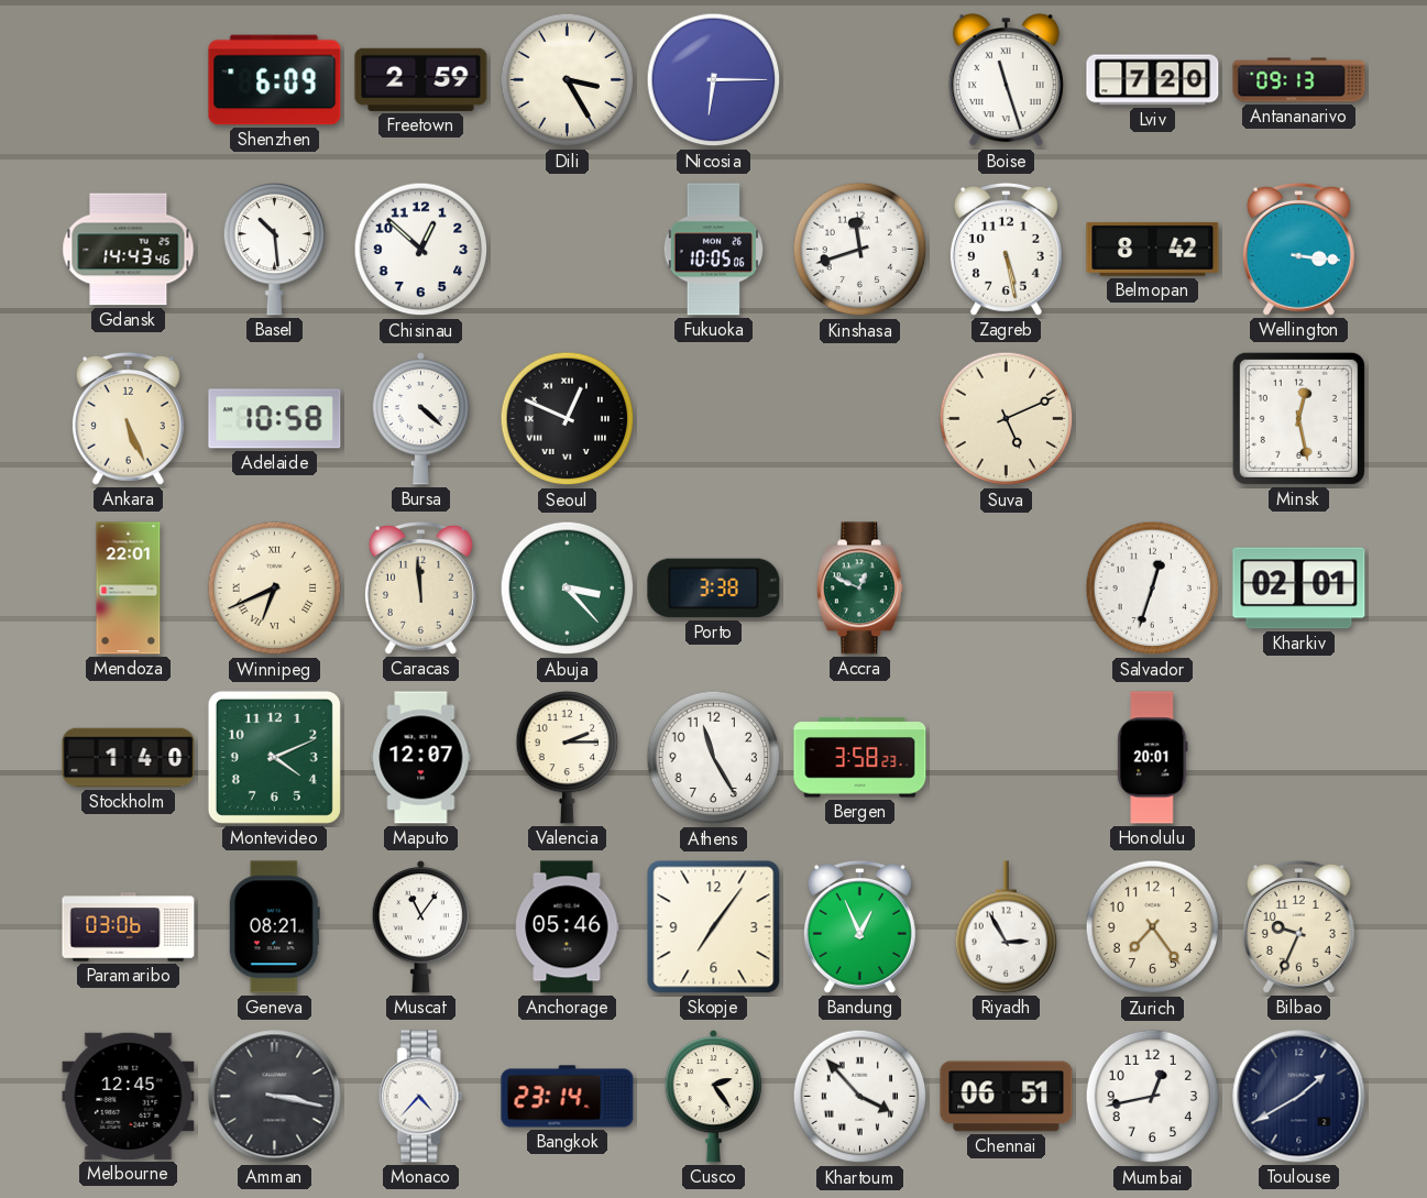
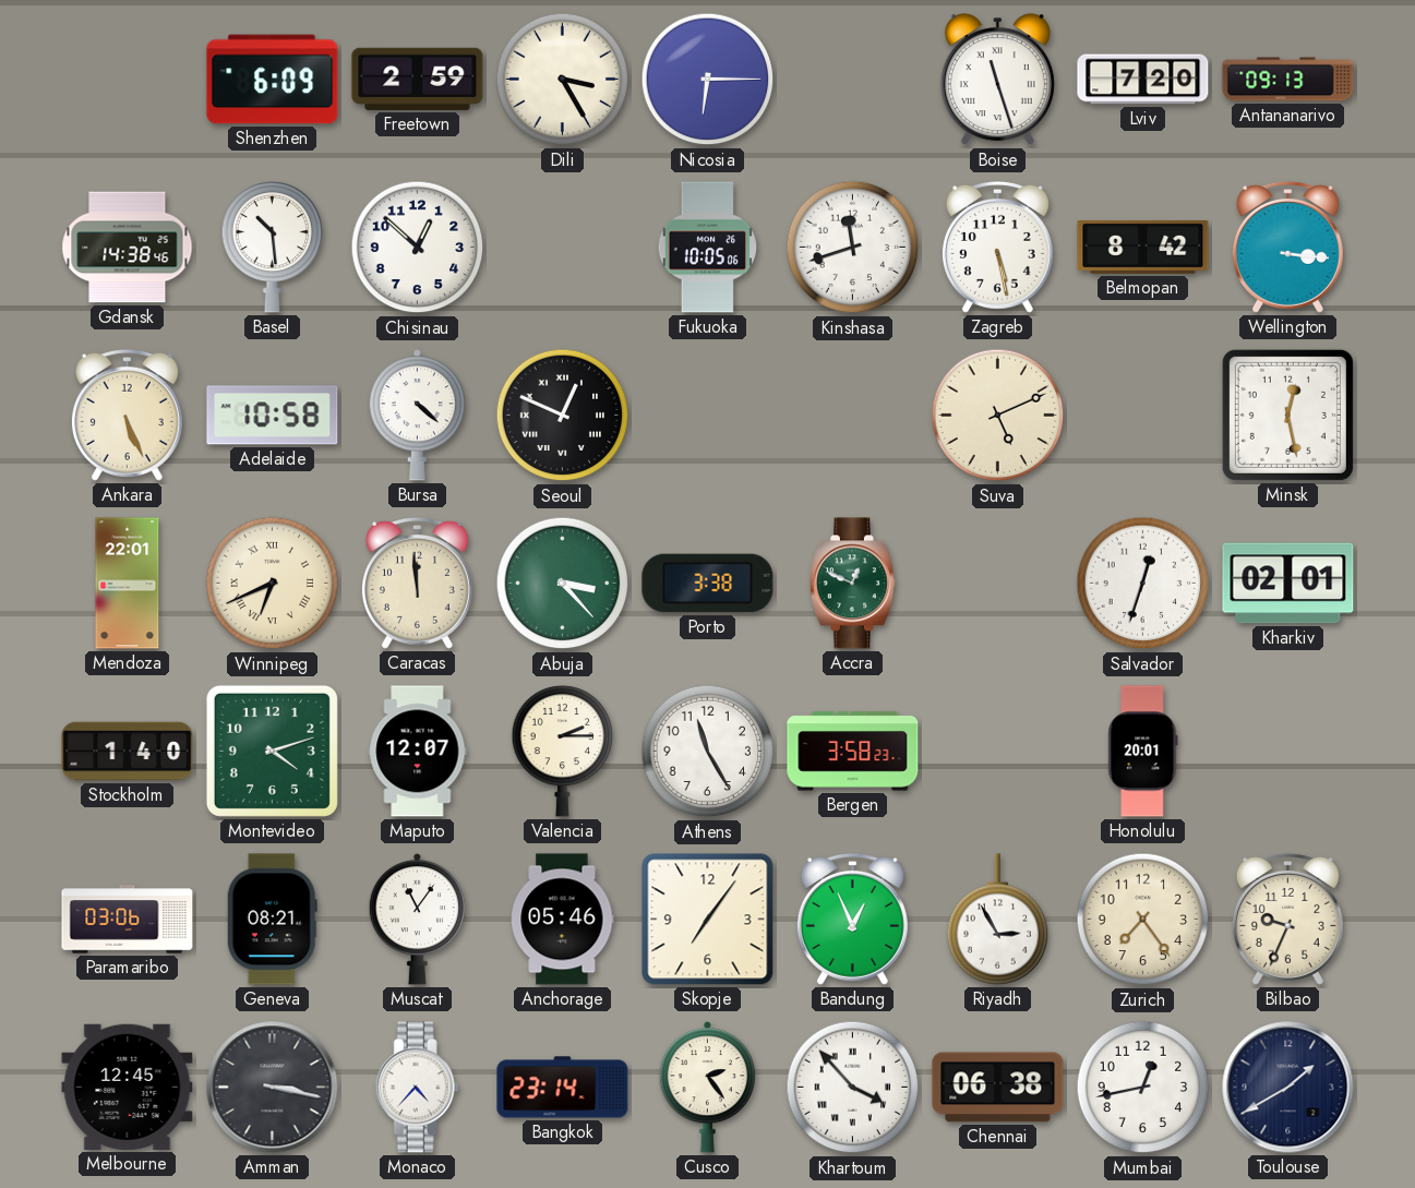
Gdansk: 14:43 -> 14:38
Montevideo: 4:11 -> 4:12
Chennai: 06:51 -> 06:38
